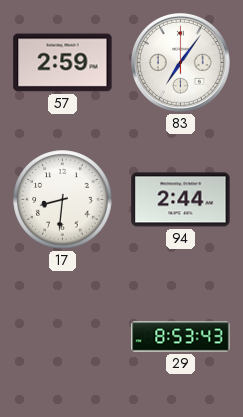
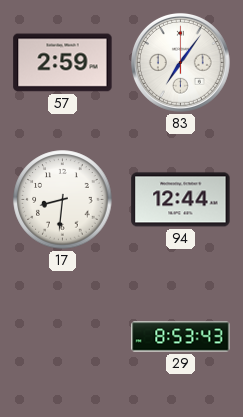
94: 2:44 -> 12:44
